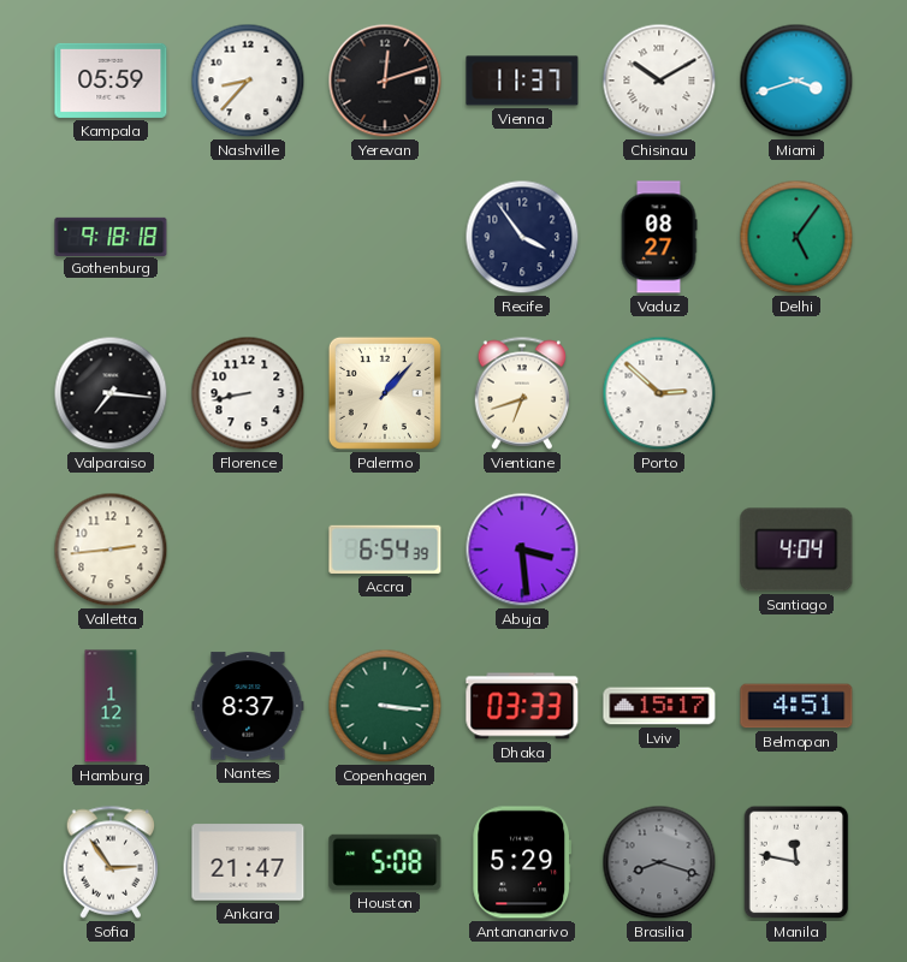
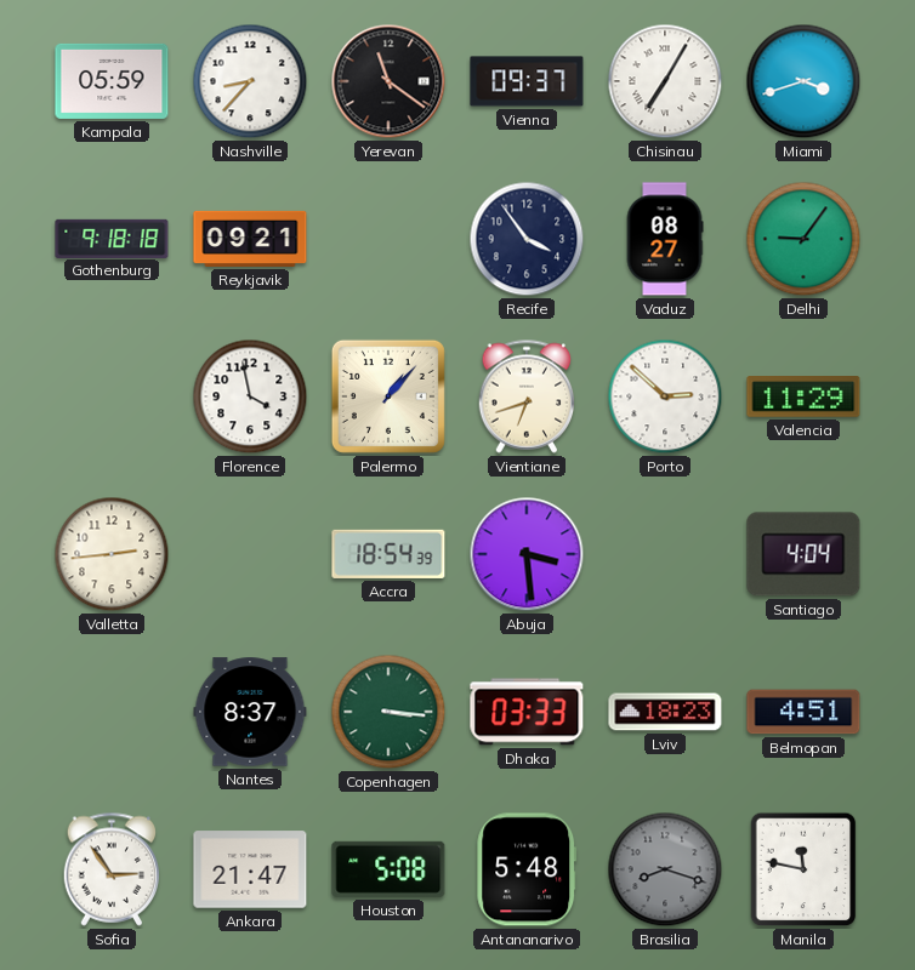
Yerevan: 12:12 -> 11:21
Vienna: 11:37 -> 09:37
Chisinau: 10:10 -> 7:05
Reykjavik: none -> 09:21
Delhi: 5:06 -> 9:06
Valparaiso: 7:16 -> none
Florence: 8:43 -> 3:58
Valencia: none -> 11:29
Accra: 6:54 -> 18:54
Hamburg: 1:12 -> none
Lviv: 15:17 -> 18:23
Antananarivo: 5:29 -> 5:48
